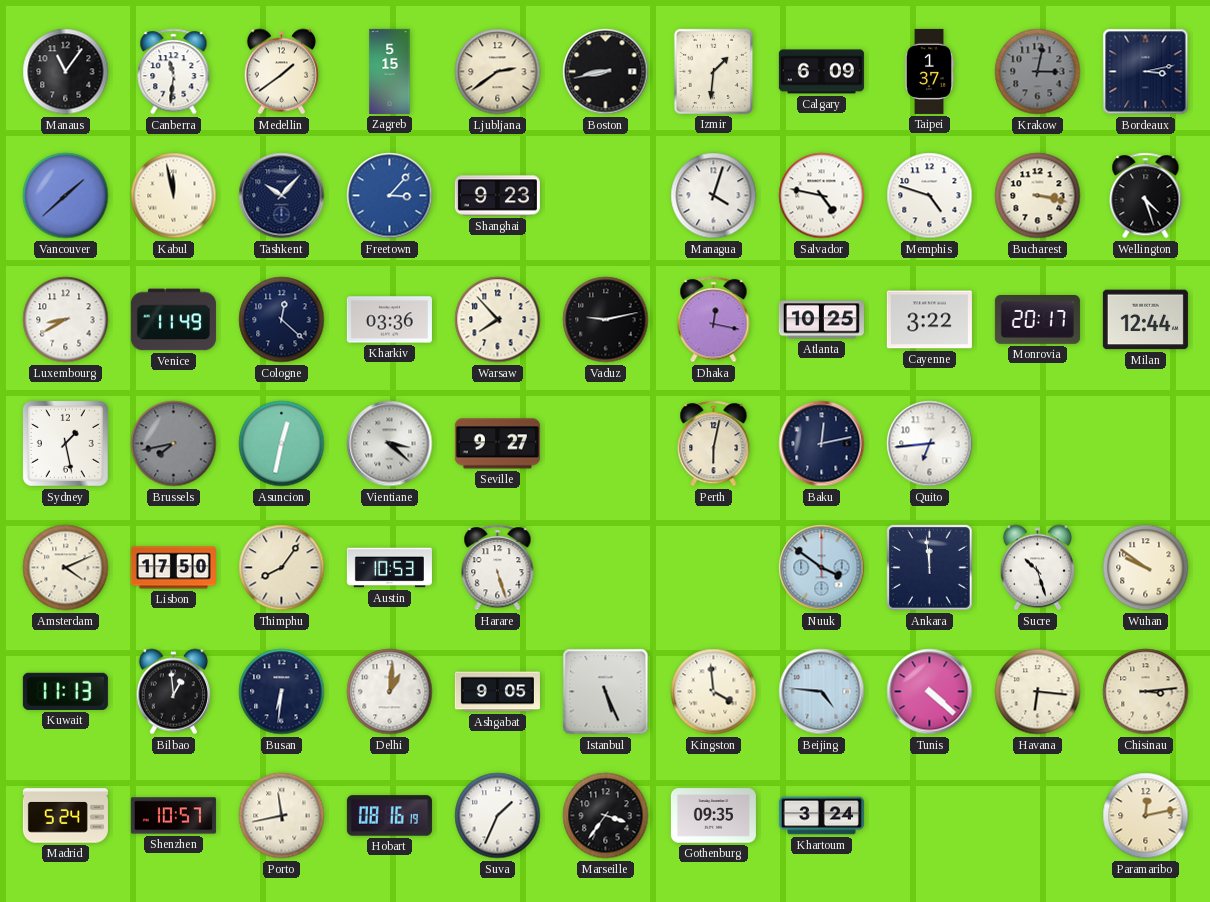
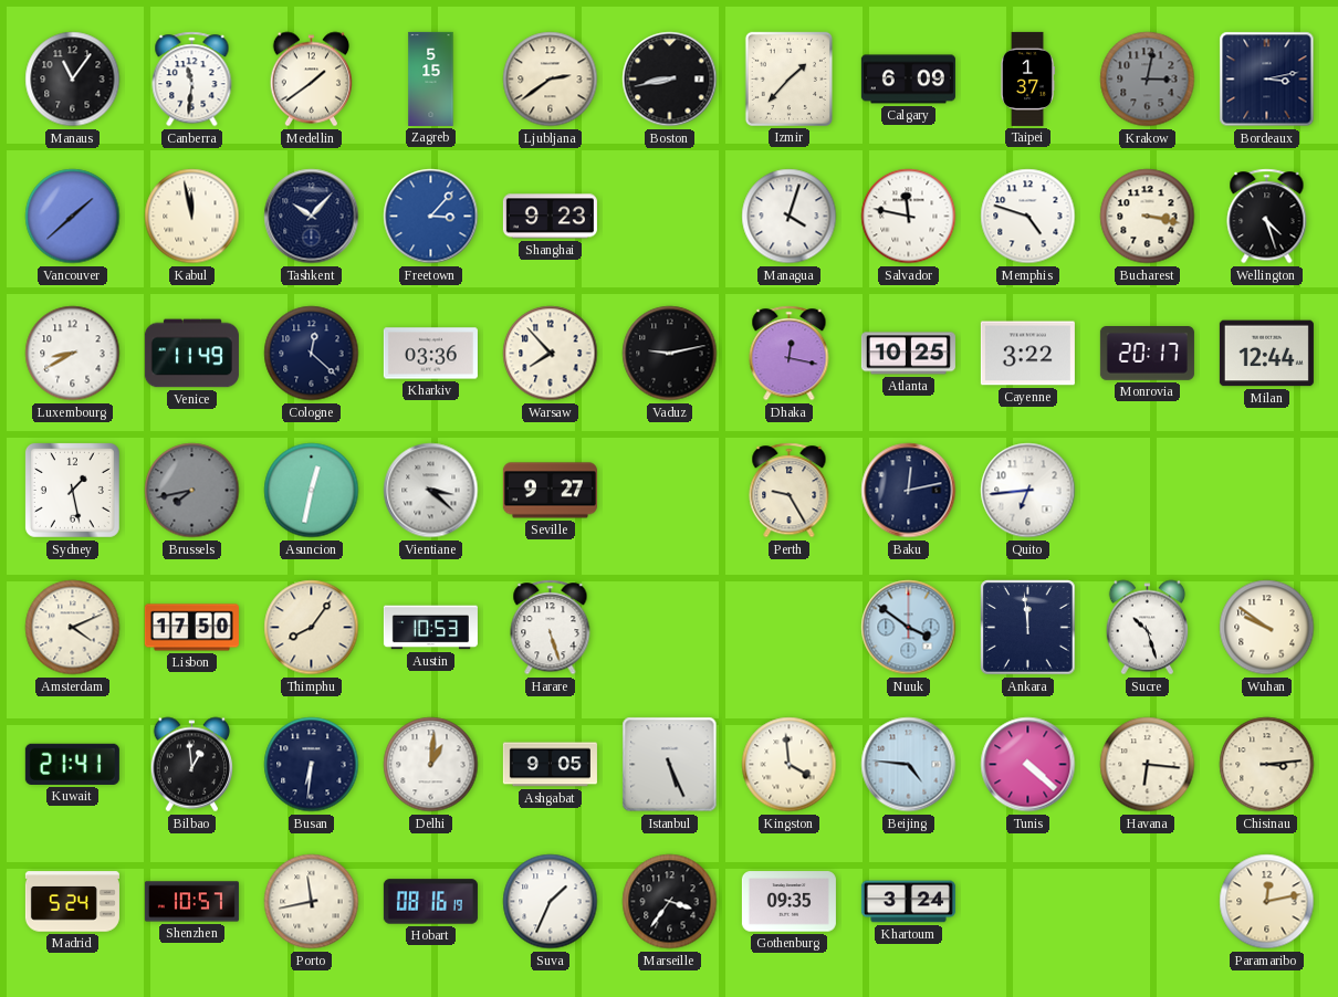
Izmir: 1:31 -> 1:37
Salvador: 4:47 -> 11:47
Perth: 6:02 -> 9:25
Kuwait: 11:13 -> 21:41
